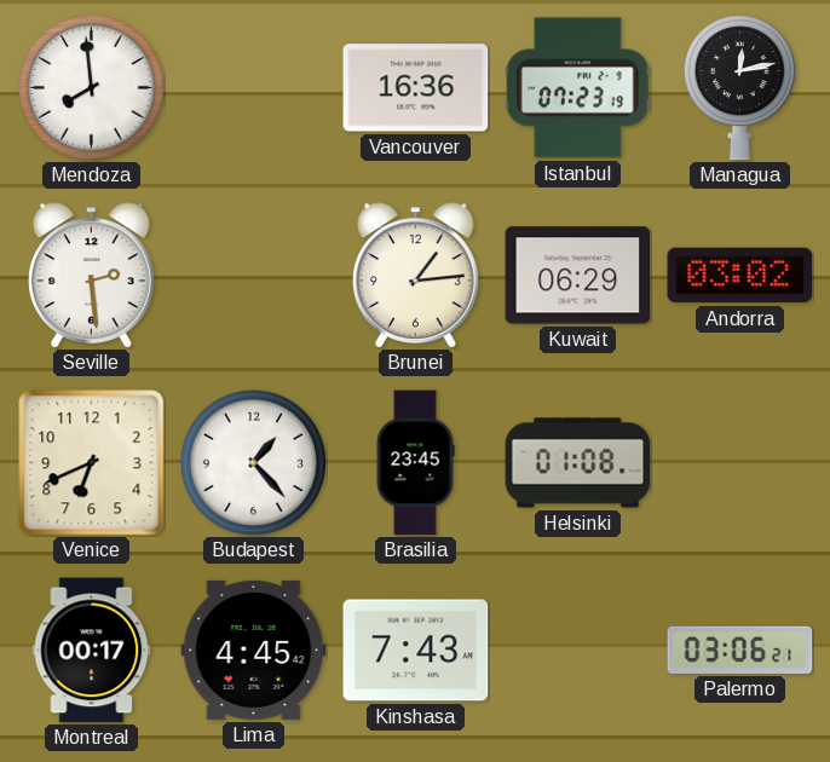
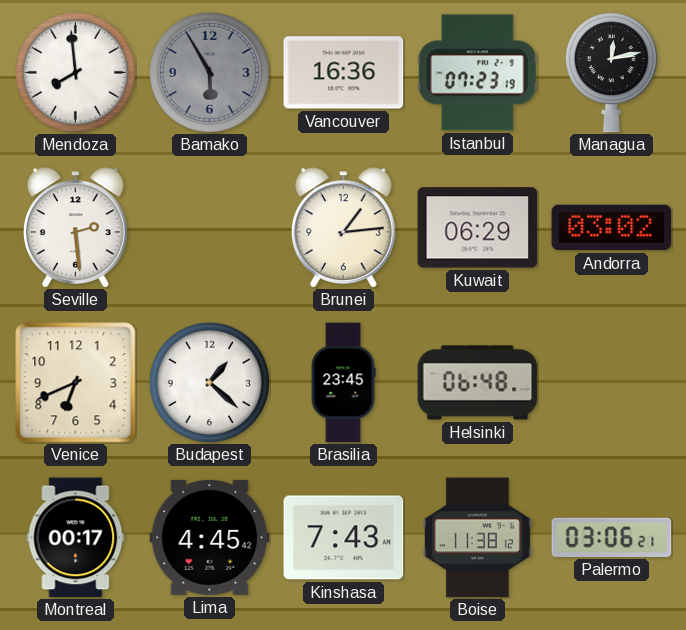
Bamako: none -> 5:55
Budapest: 1:23 -> 1:22
Helsinki: 01:08 -> 06:48
Boise: none -> 11:38
